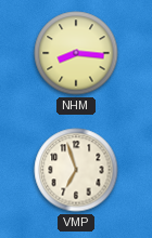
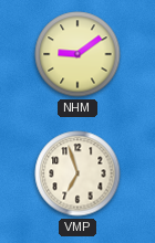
NHM: 8:16 -> 9:09
